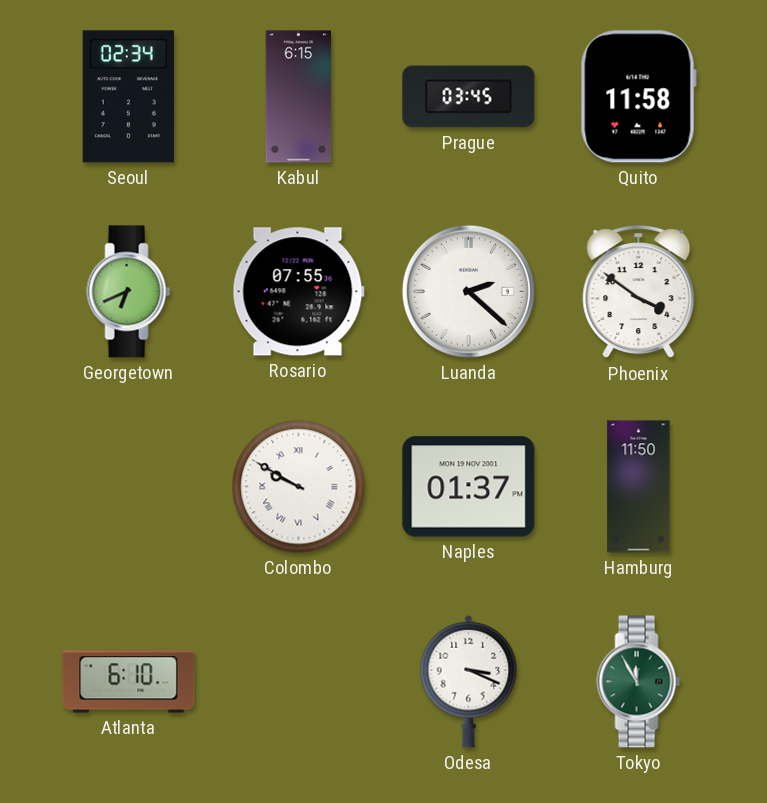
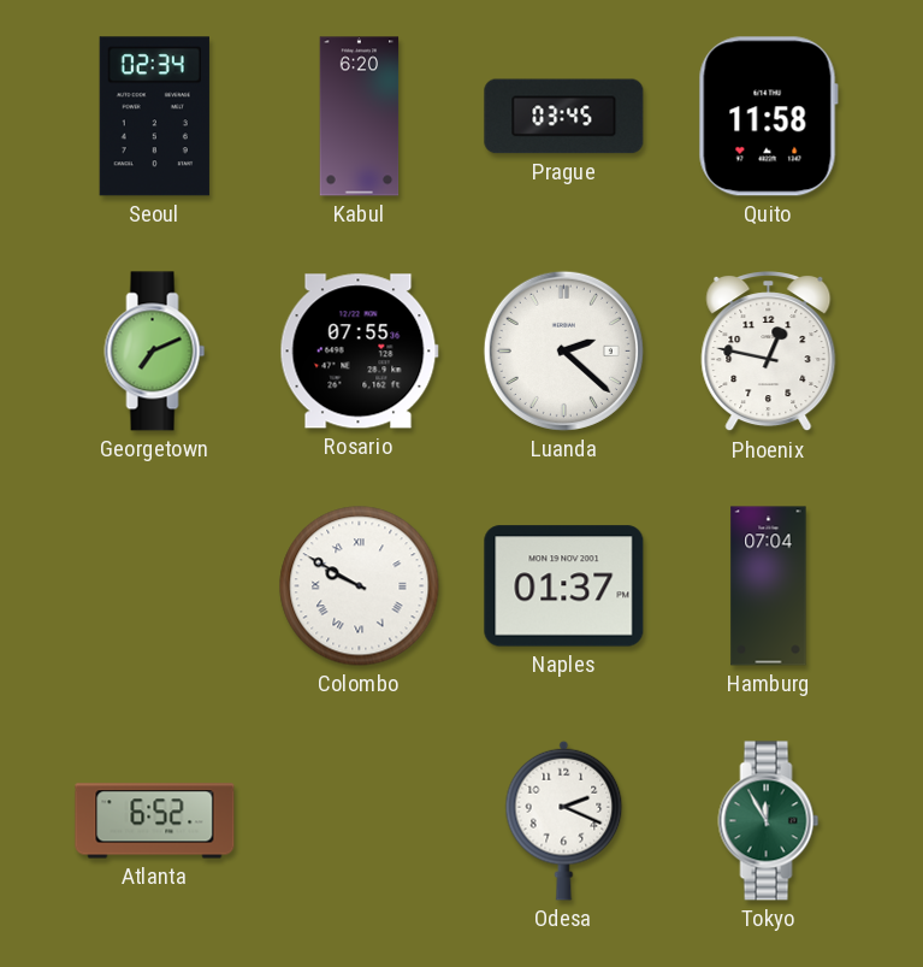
Kabul: 6:15 -> 6:20
Georgetown: 6:41 -> 7:11
Phoenix: 3:51 -> 12:47
Hamburg: 11:50 -> 07:04
Atlanta: 6:10 -> 6:52
Odesa: 3:19 -> 2:19
